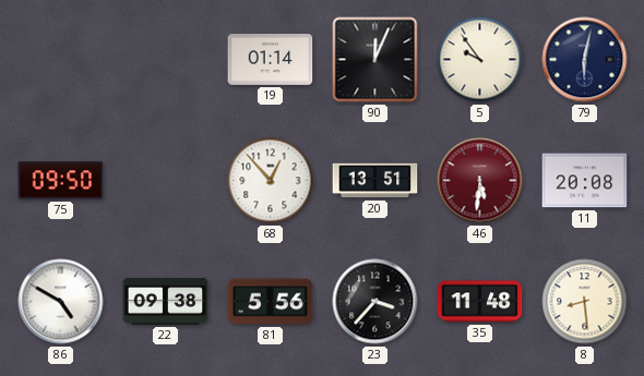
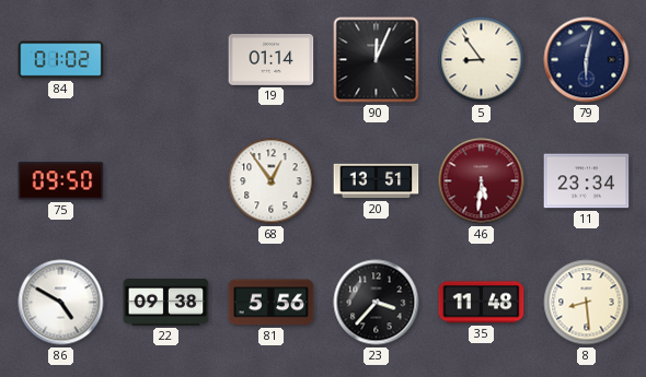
84: none -> 01:02
5: 9:54 -> 8:54
68: 12:53 -> 12:54
11: 20:08 -> 23:34
